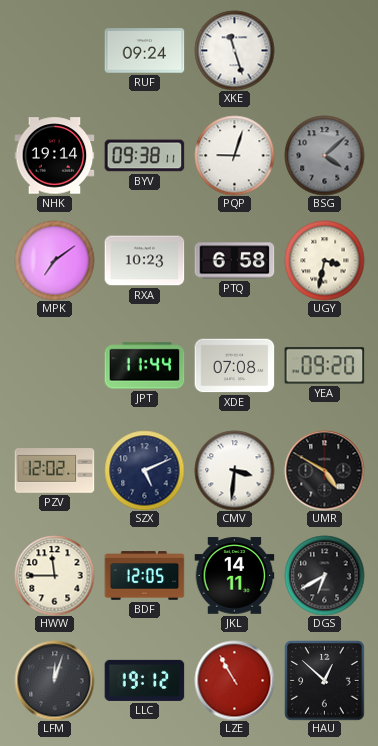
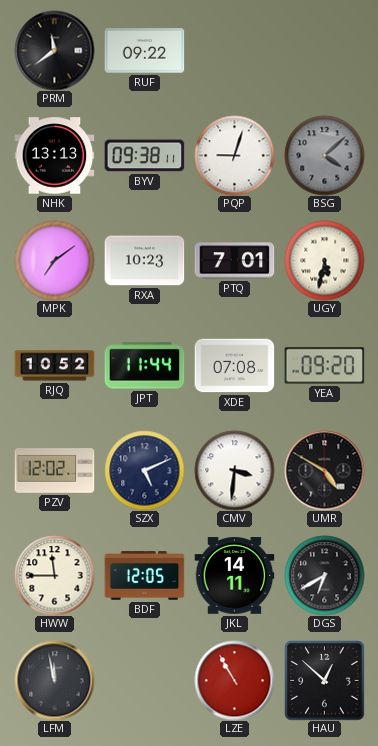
PRM: none -> 11:39
RUF: 09:24 -> 09:22
XKE: 11:27 -> none
NHK: 19:14 -> 13:13
PTQ: 6:58 -> 7:01
UGY: 3:32 -> 5:32
RJQ: none -> 10:52
LFM: 12:03 -> 11:58
LLC: 19:12 -> none
